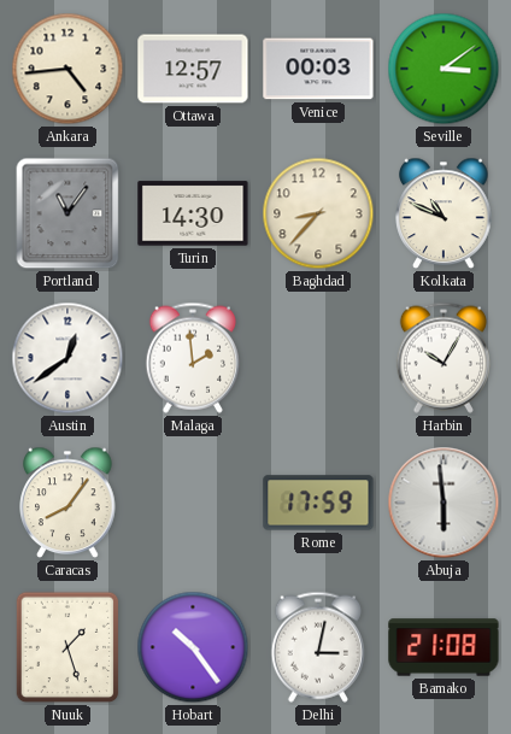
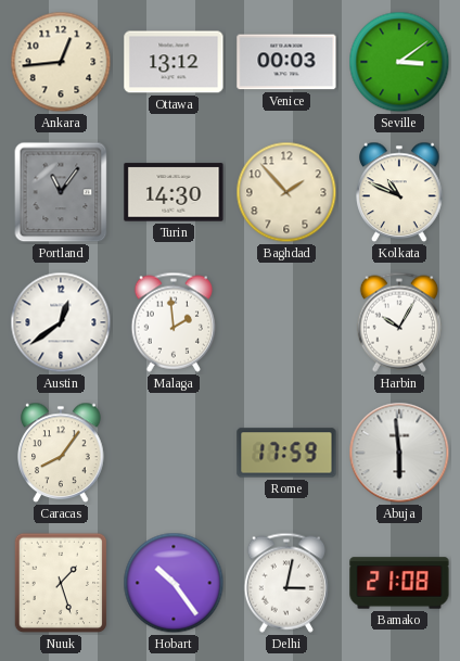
Ankara: 4:44 -> 12:44
Ottawa: 12:57 -> 13:12
Baghdad: 8:37 -> 1:53
